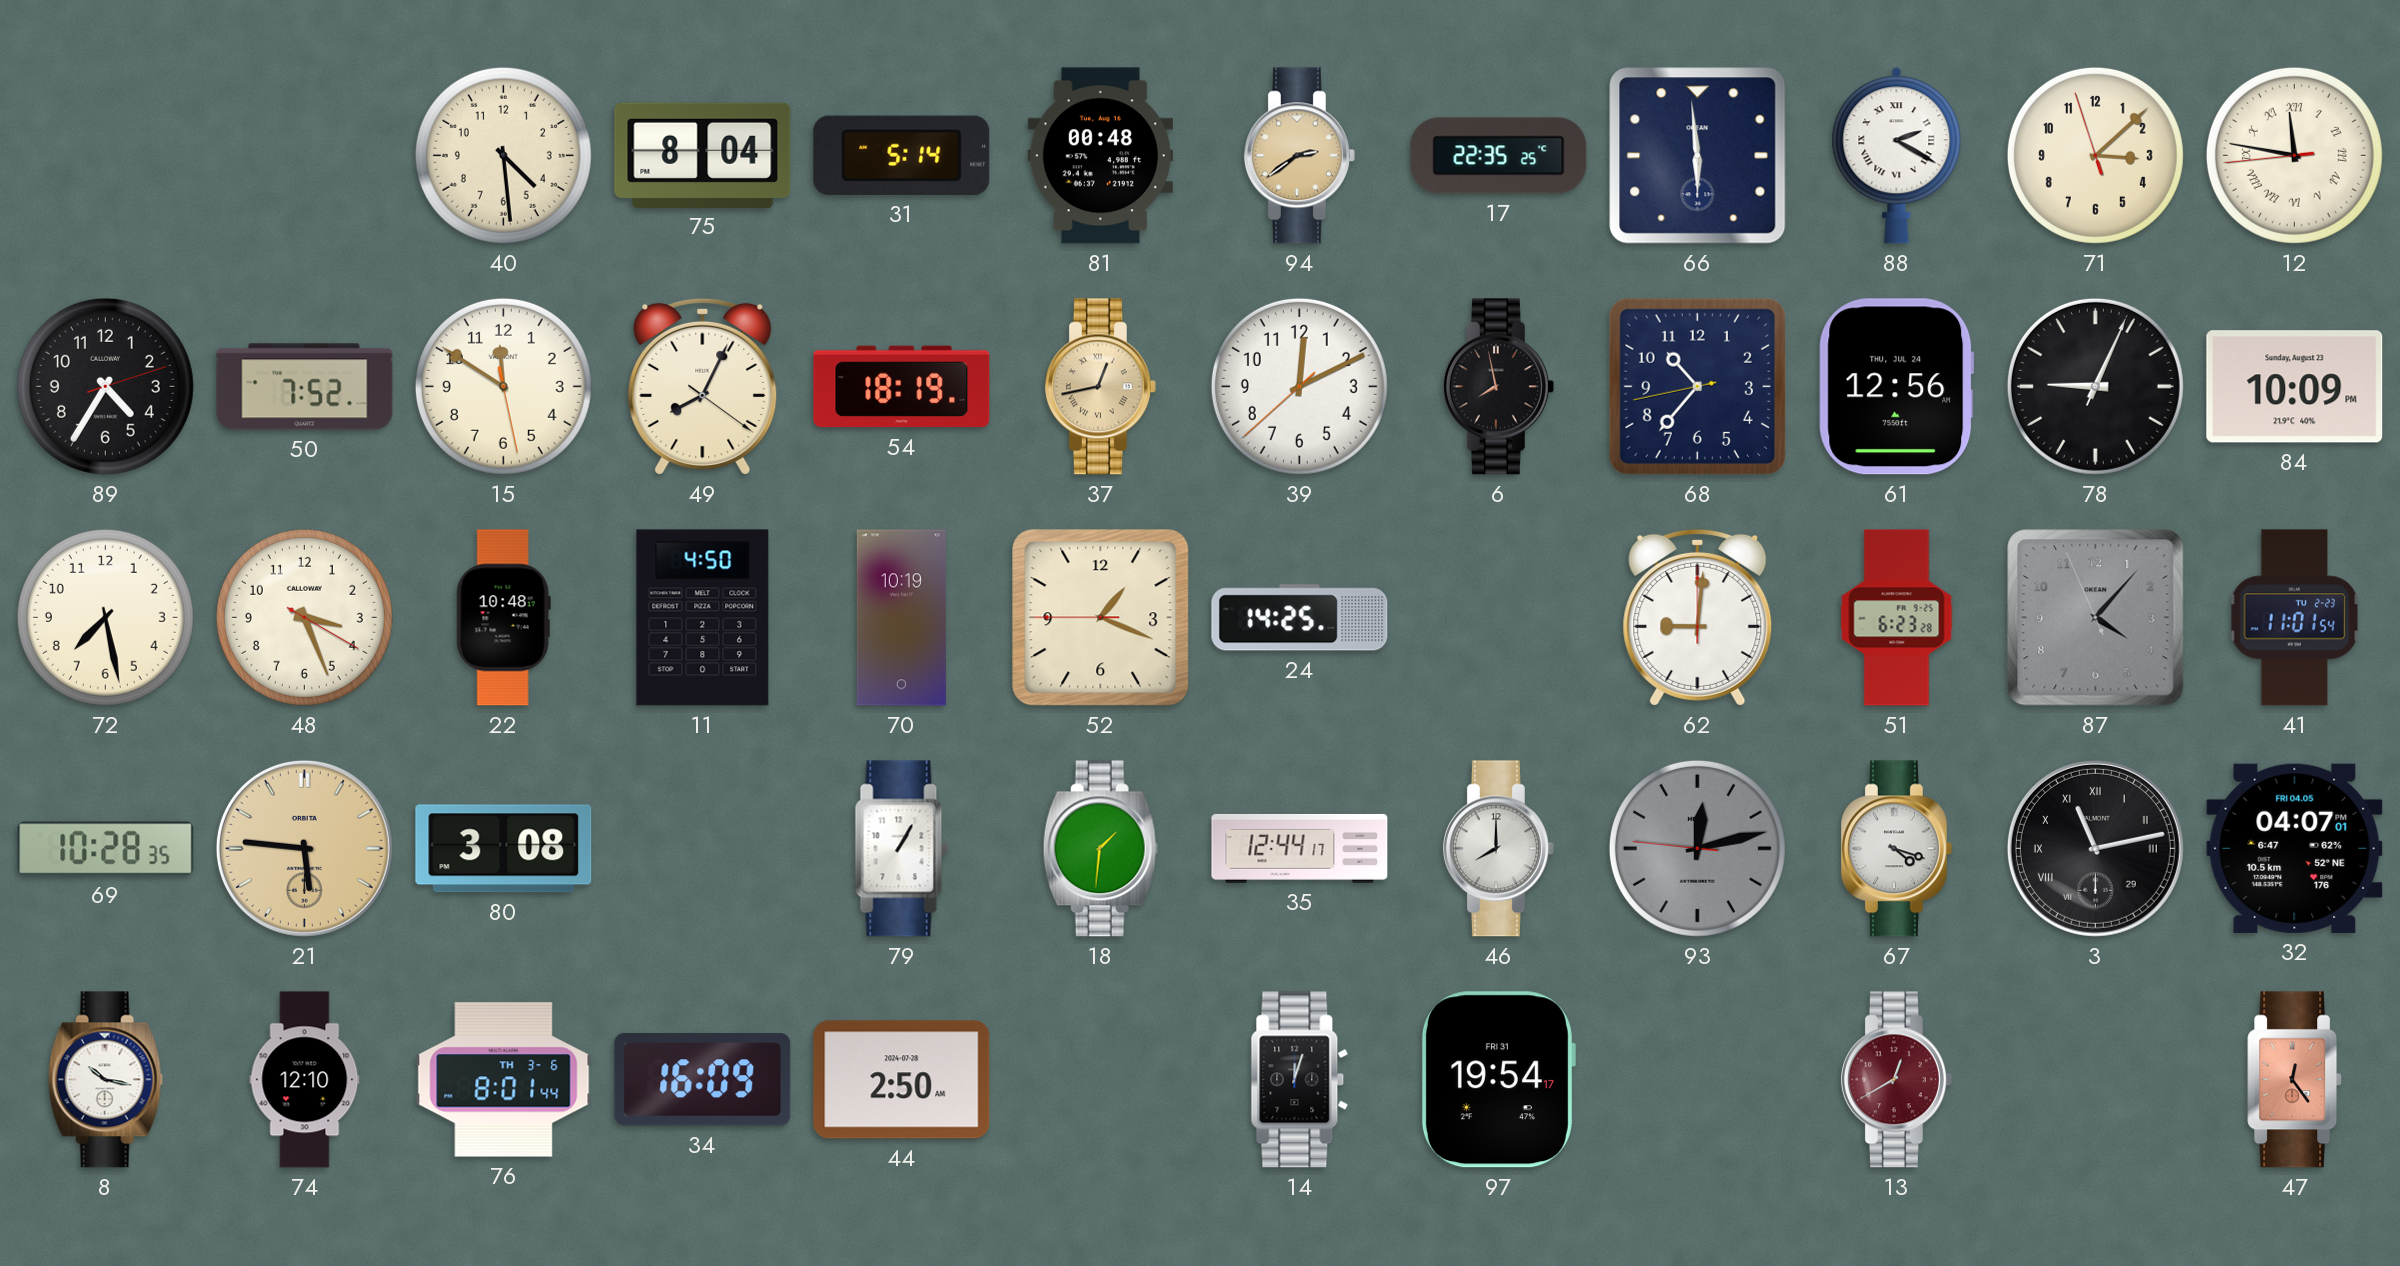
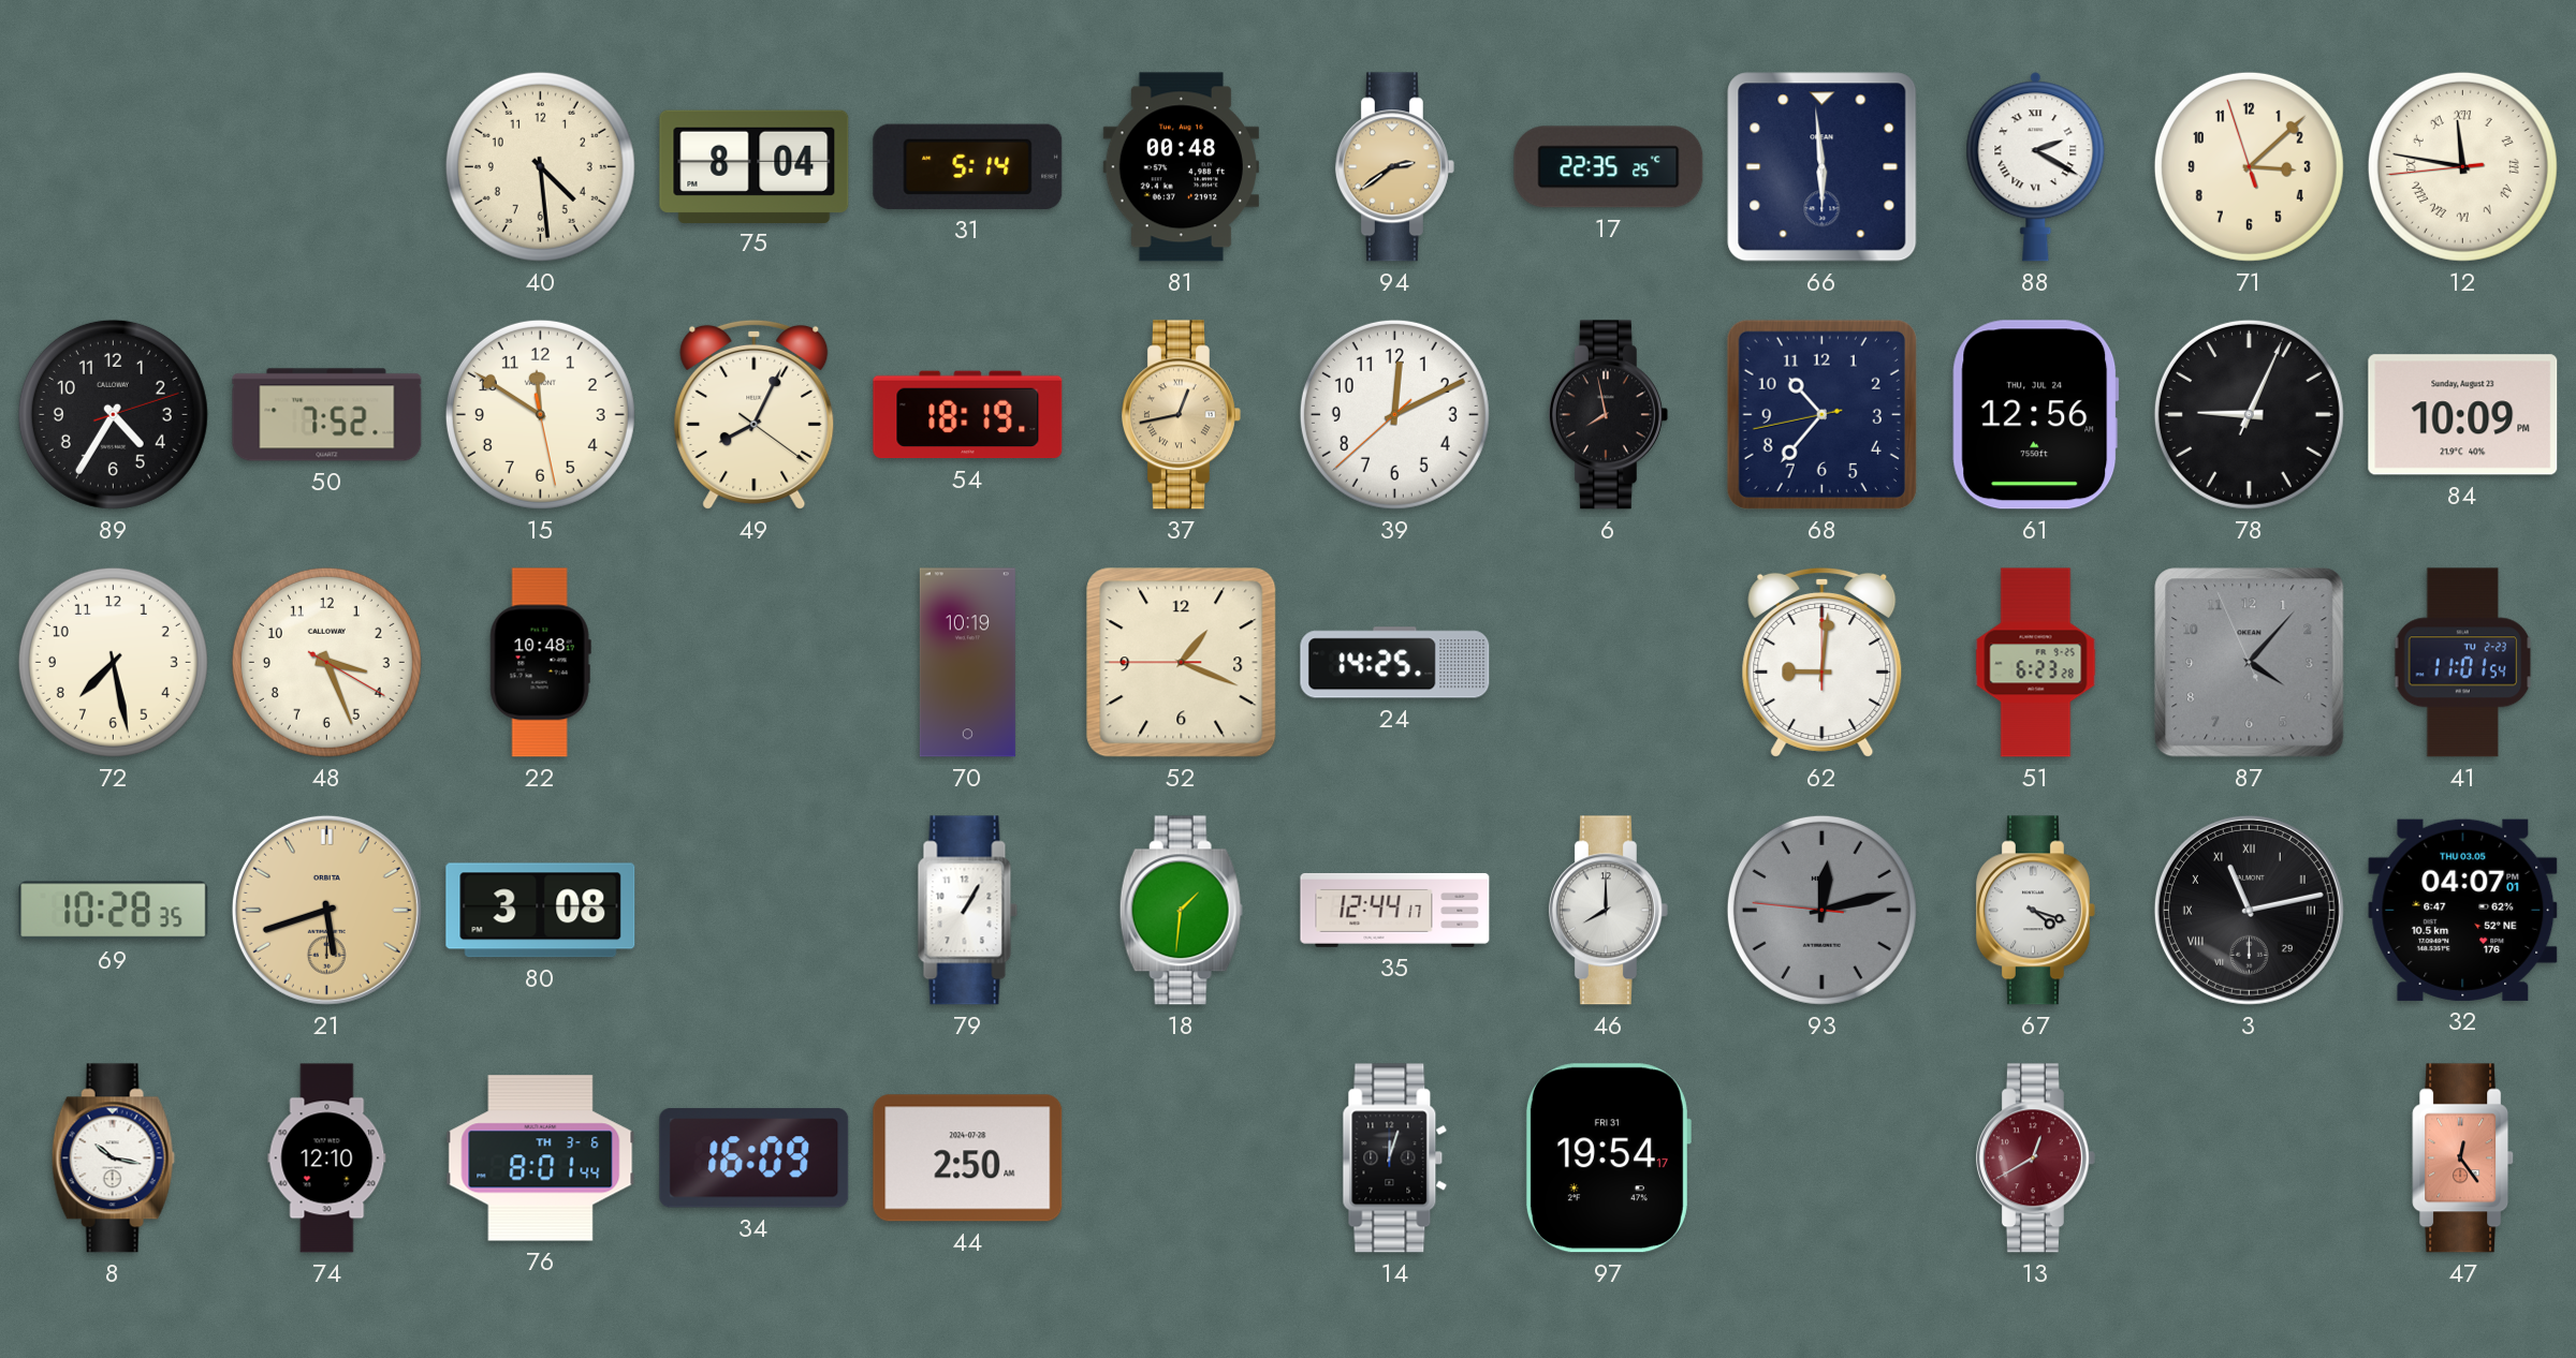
11: 4:50 -> none
21: 5:46 -> 5:42
32 date: FRI 04.05 -> THU 03.05
